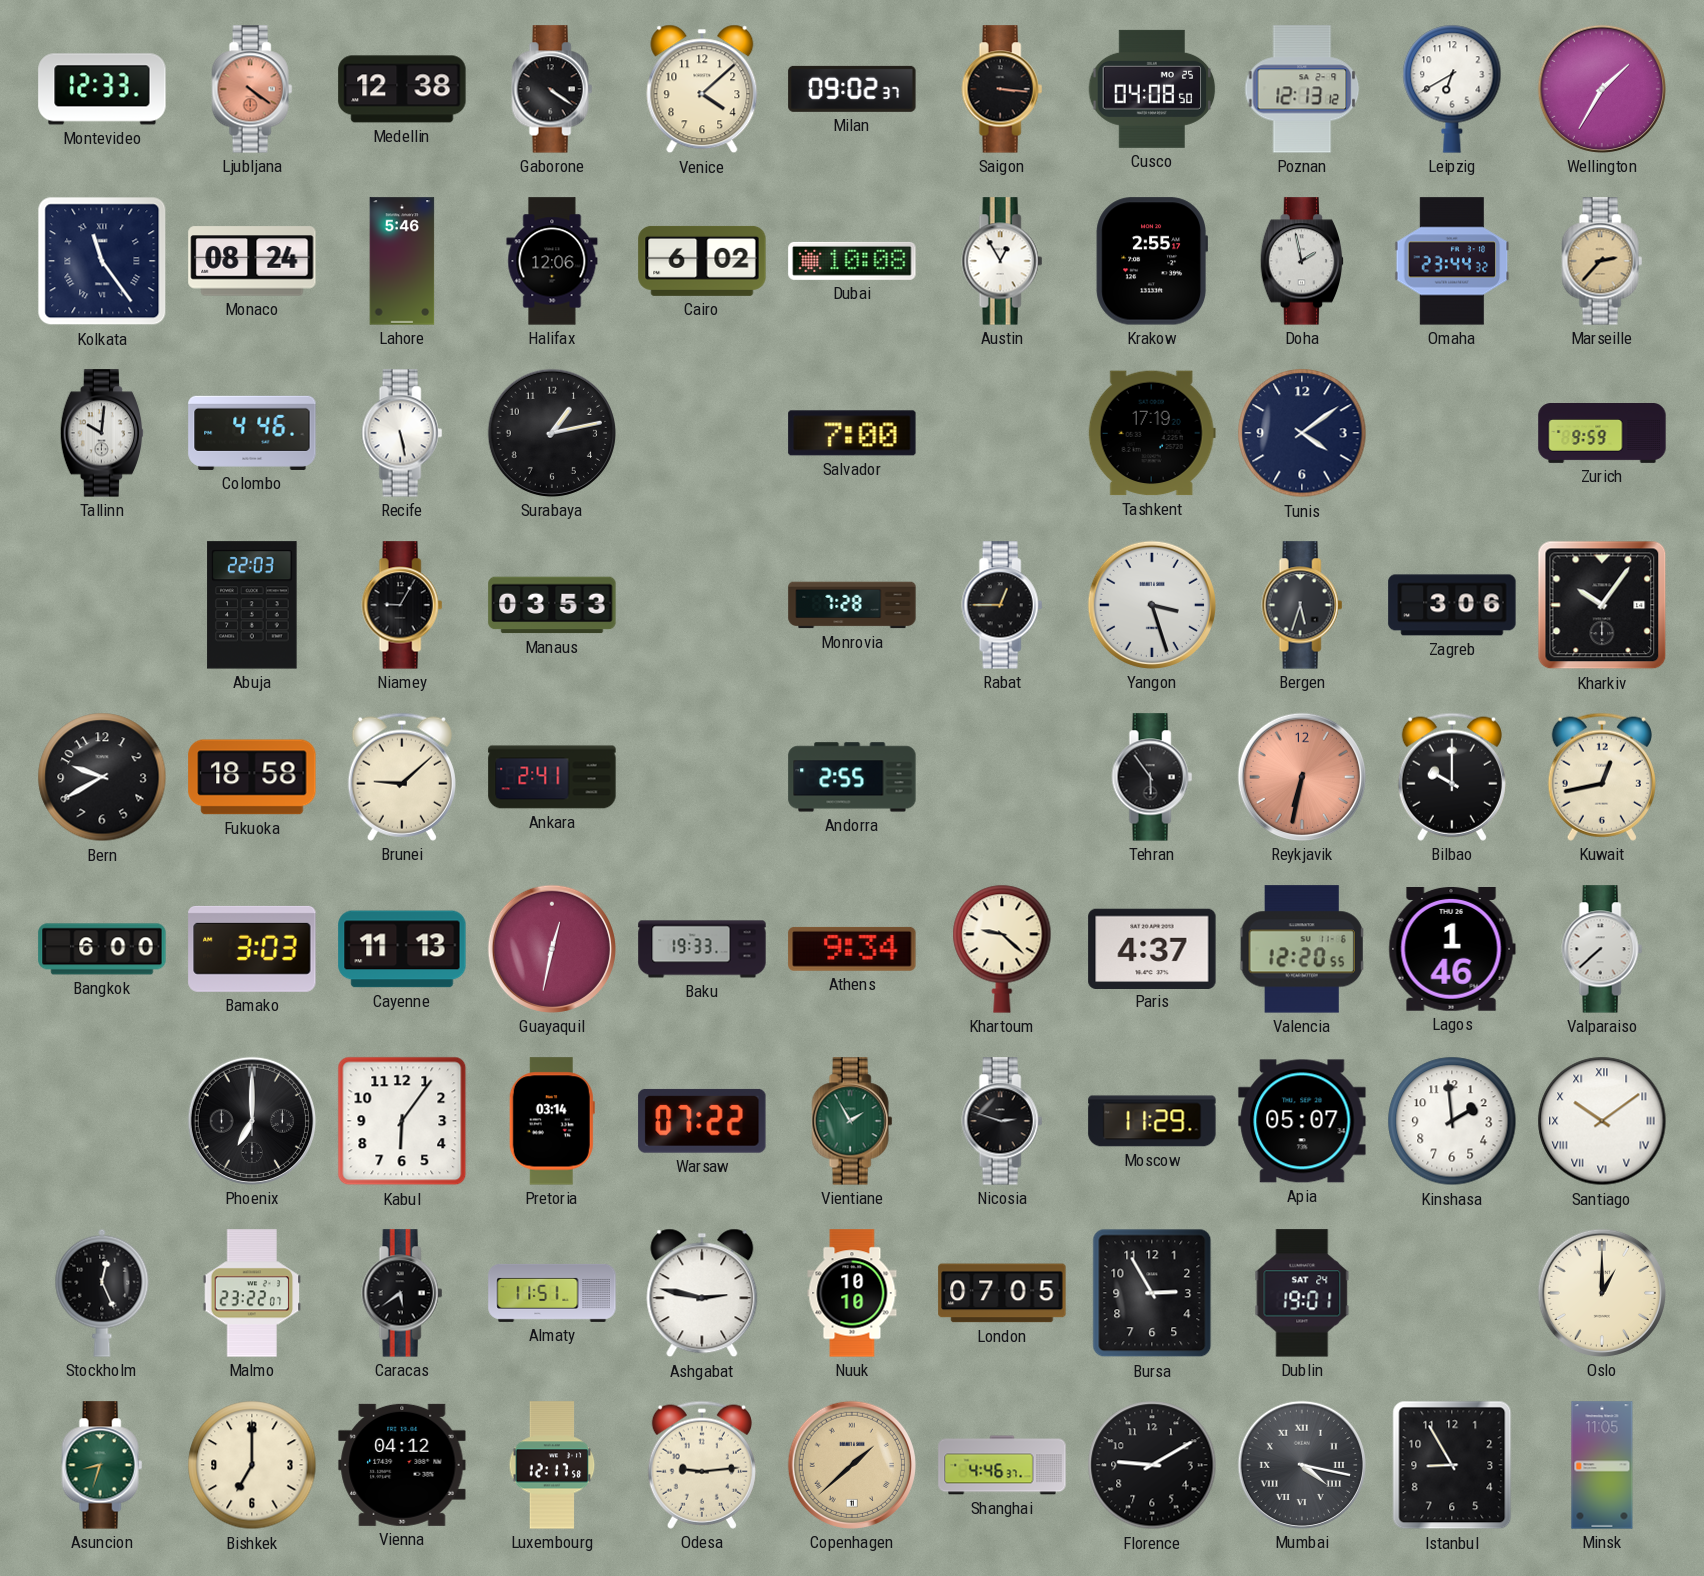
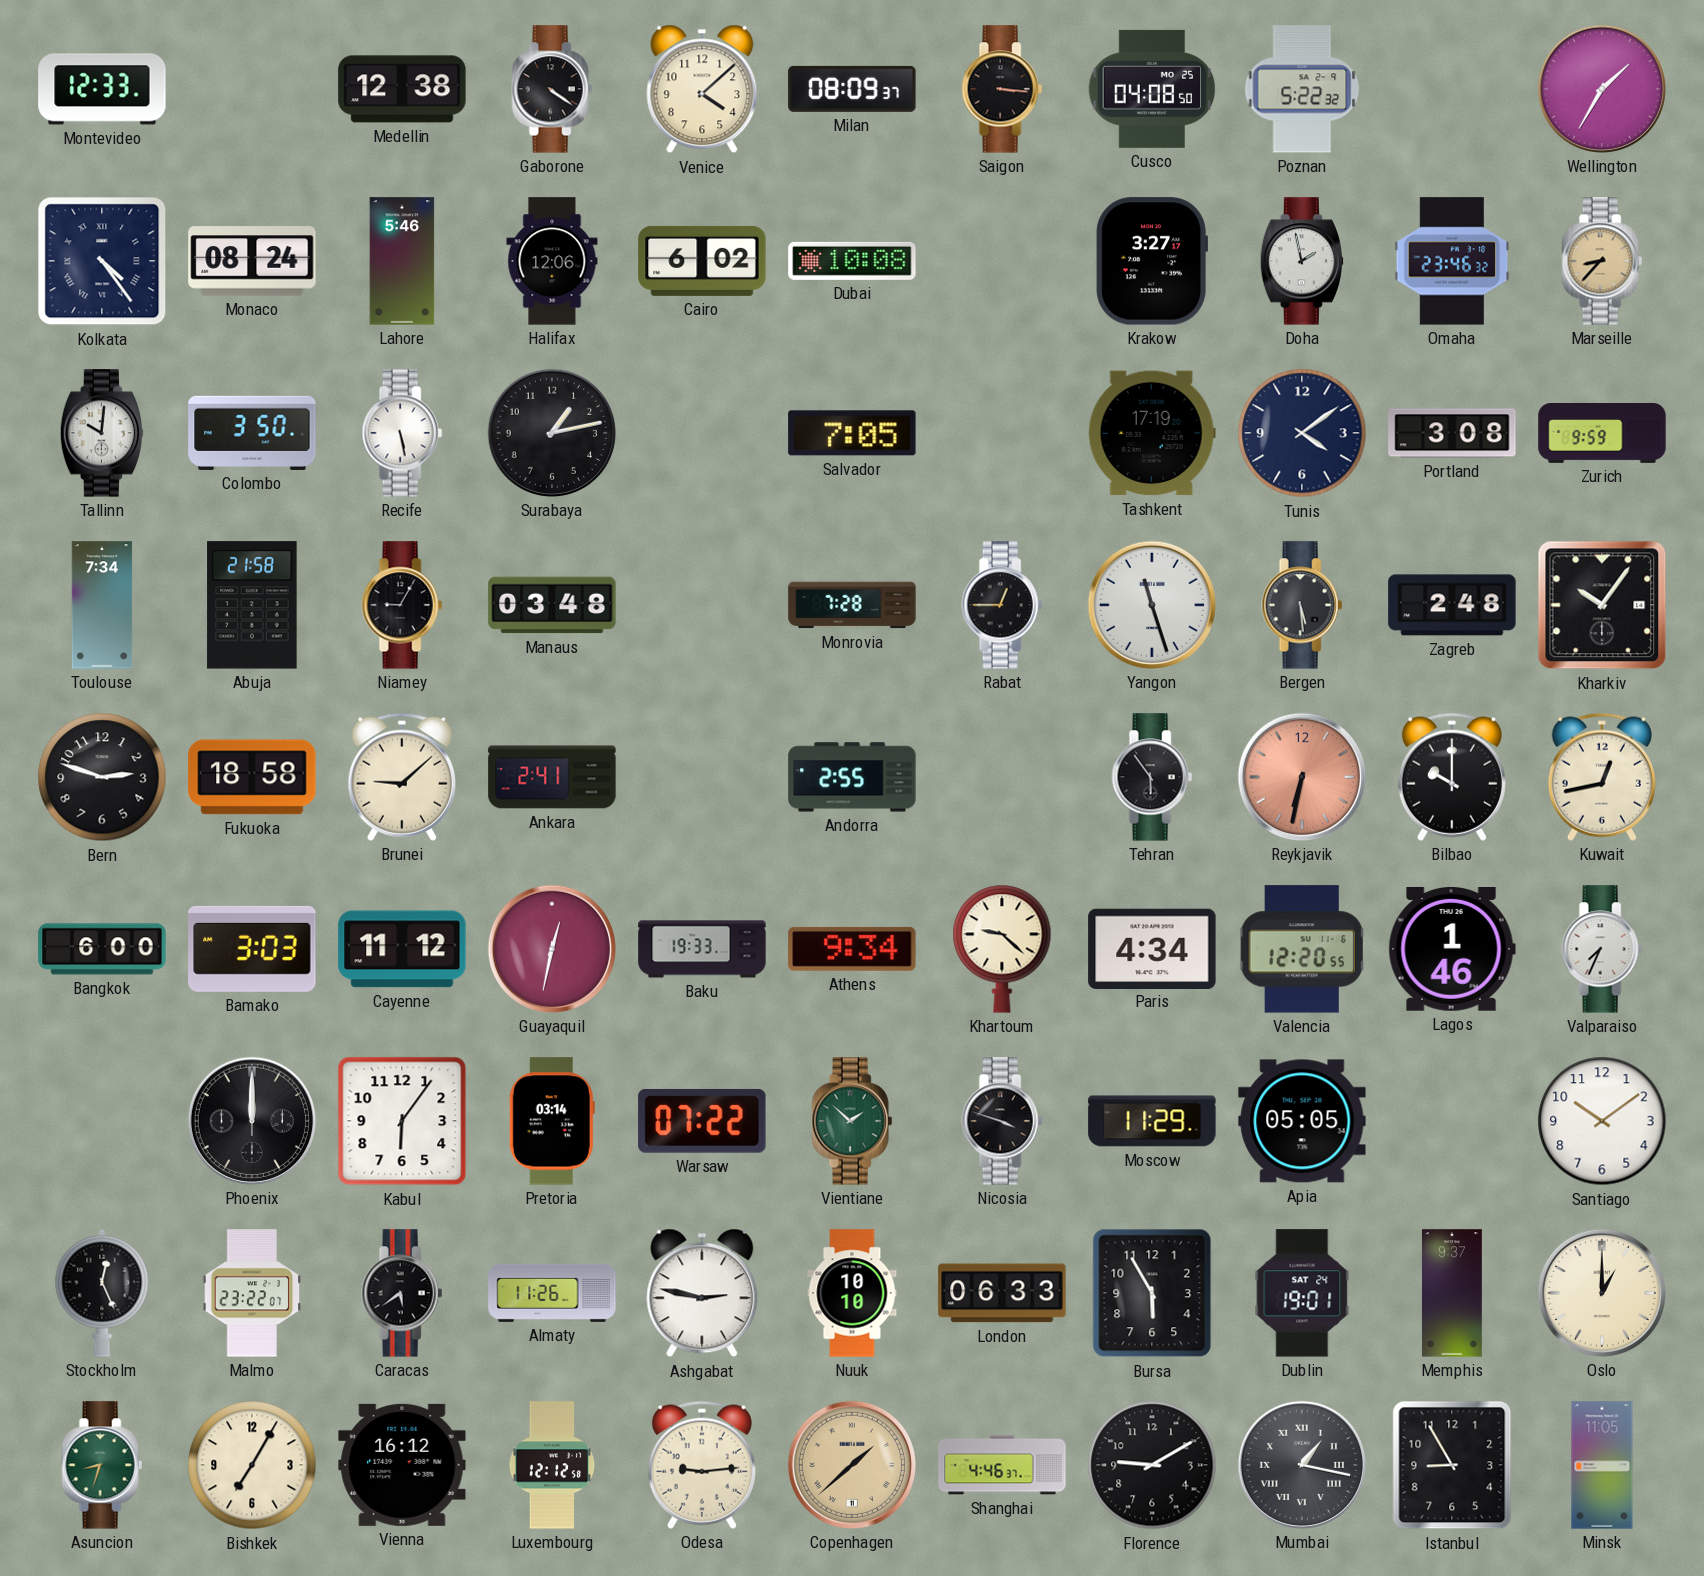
Ljubljana: 4:21 -> none
Milan: 09:02 -> 08:09
Poznan: 12:13 -> 5:22
Leipzig: 6:40 -> none
Kolkata: 11:24 -> 4:24
Austin: 12:55 -> none
Krakow: 2:55 -> 3:27
Omaha: 23:44 -> 23:46
Marseille: 2:37 -> 8:37
Colombo: 4:46 -> 3:50
Salvador: 7:00 -> 7:05
Portland: none -> 3:08
Toulouse: none -> 7:34
Abuja: 22:03 -> 21:58
Manaus: 03:53 -> 03:48
Yangon: 3:27 -> 11:27
Bergen: 5:33 -> 5:29
Zagreb: 3:06 -> 2:48
Bern: 9:40 -> 2:48
Cayenne: 11:13 -> 11:12
Paris: 4:37 -> 4:34
Valparaiso: 7:38 -> 7:34
Phoenix: 7:00 -> 12:00
Vientiane: 1:55 -> 1:52
Nicosia: 2:48 -> 3:48
Apia: 05:07 -> 05:05
Kinshasa: 1:59 -> none
Santiago numerals: Roman -> Arabic
Almaty: 11:51 -> 11:26
London: 07:05 -> 06:33
Bursa: 2:55 -> 5:55
Memphis: none -> 9:37
Bishkek: 7:00 -> 7:05
Vienna: 04:12 -> 16:12
Luxembourg: 12:17 -> 12:12
Mumbai: 4:17 -> 1:17
